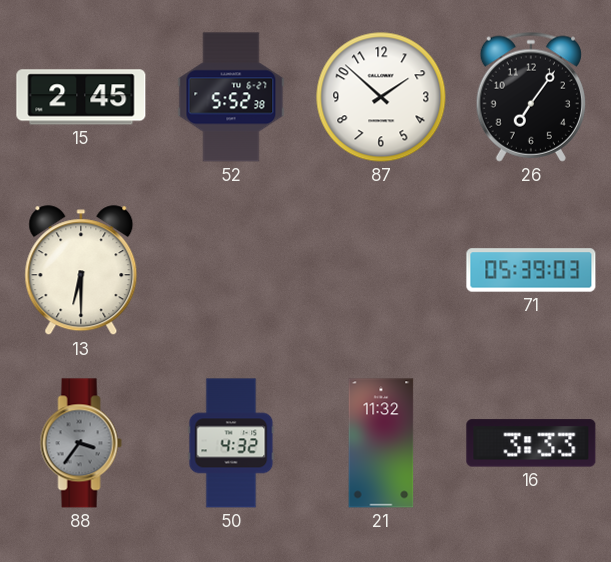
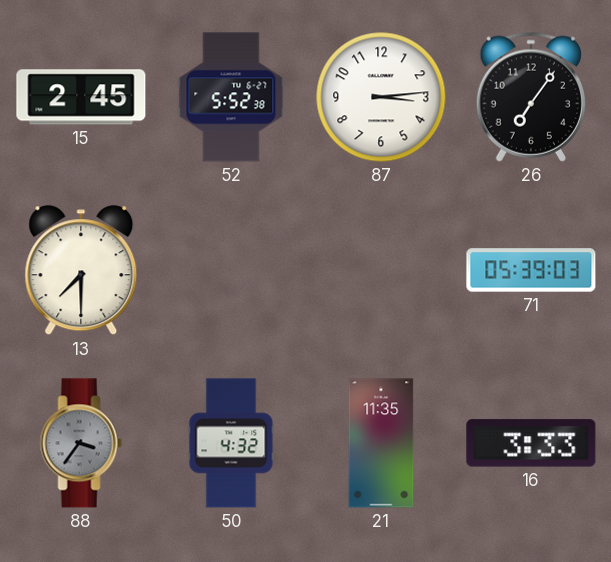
87: 1:52 -> 3:14
13: 6:30 -> 7:30
21: 11:32 -> 11:35
